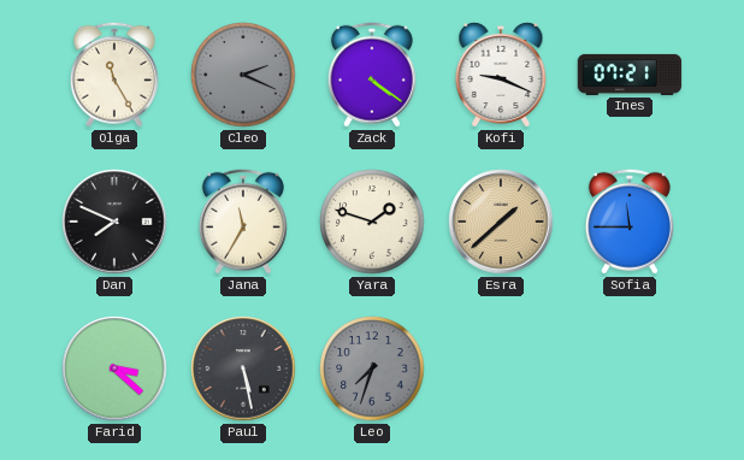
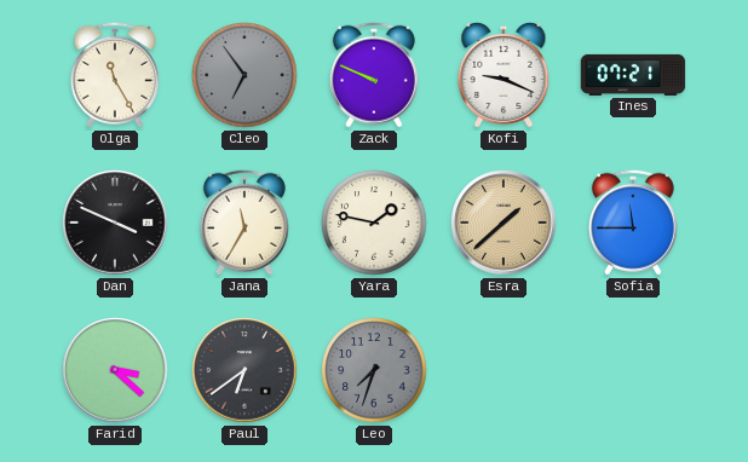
Cleo: 2:19 -> 6:54
Zack: 4:21 -> 9:49
Dan: 7:49 -> 3:49
Yara: 1:48 -> 1:47
Paul: 5:28 -> 6:39
